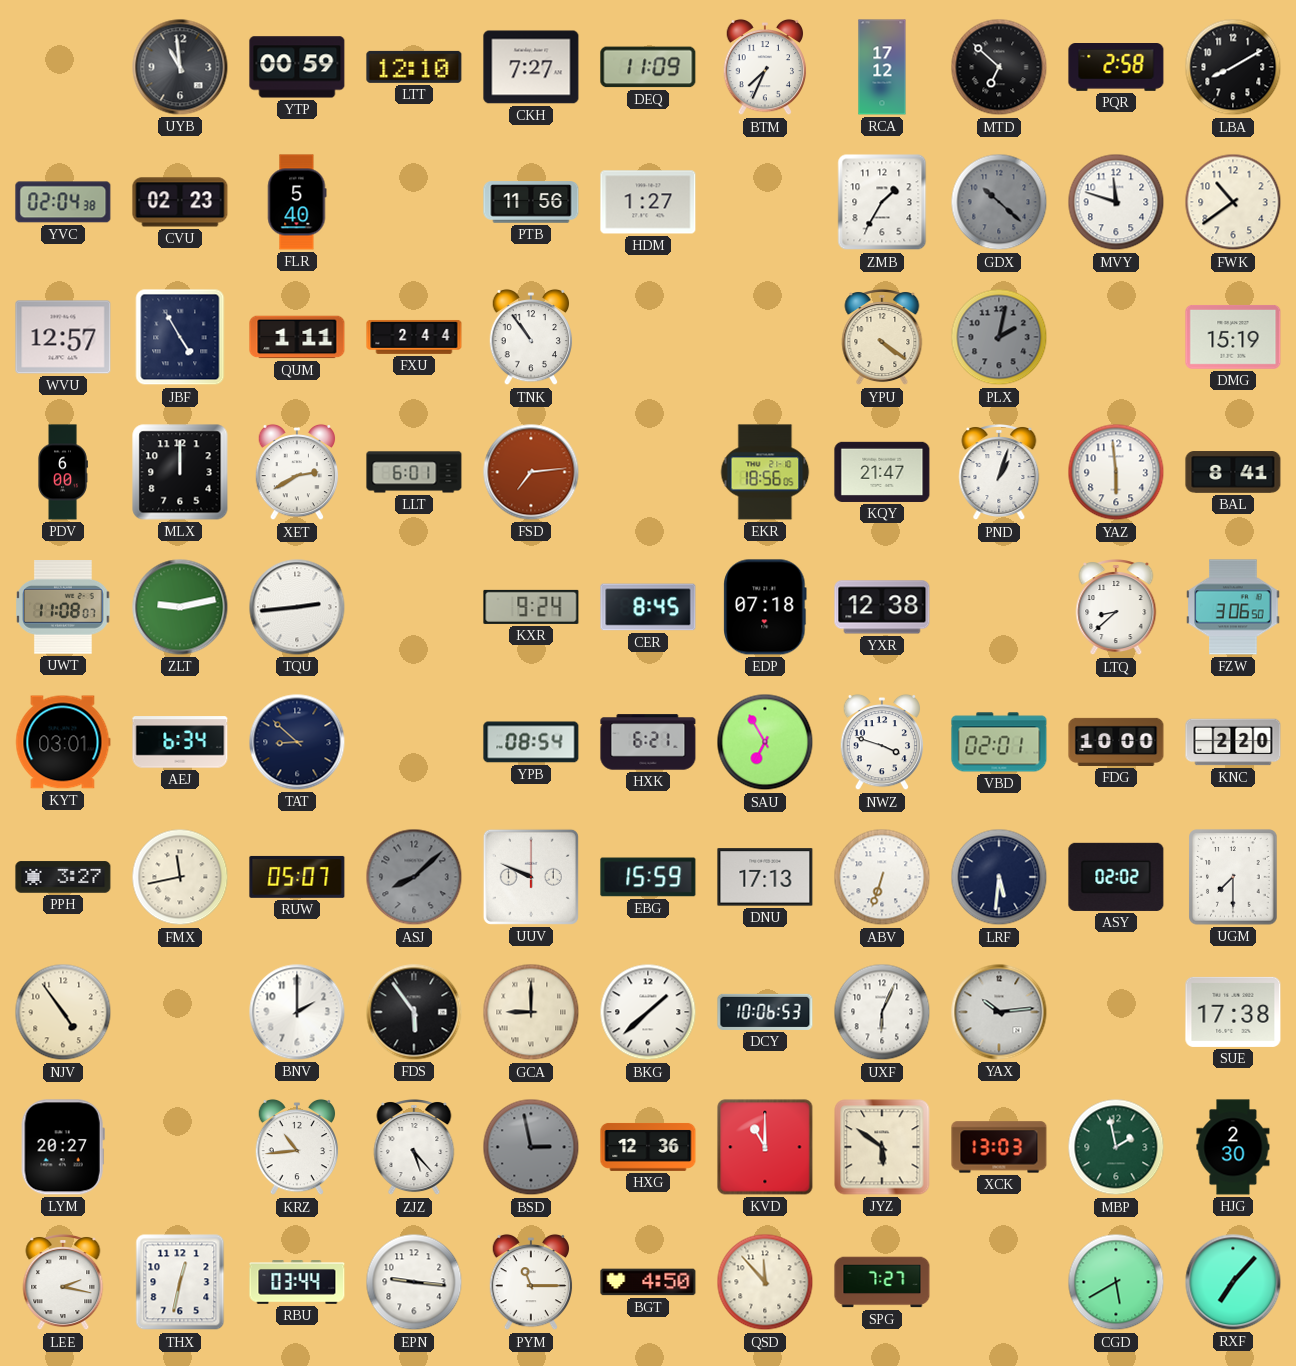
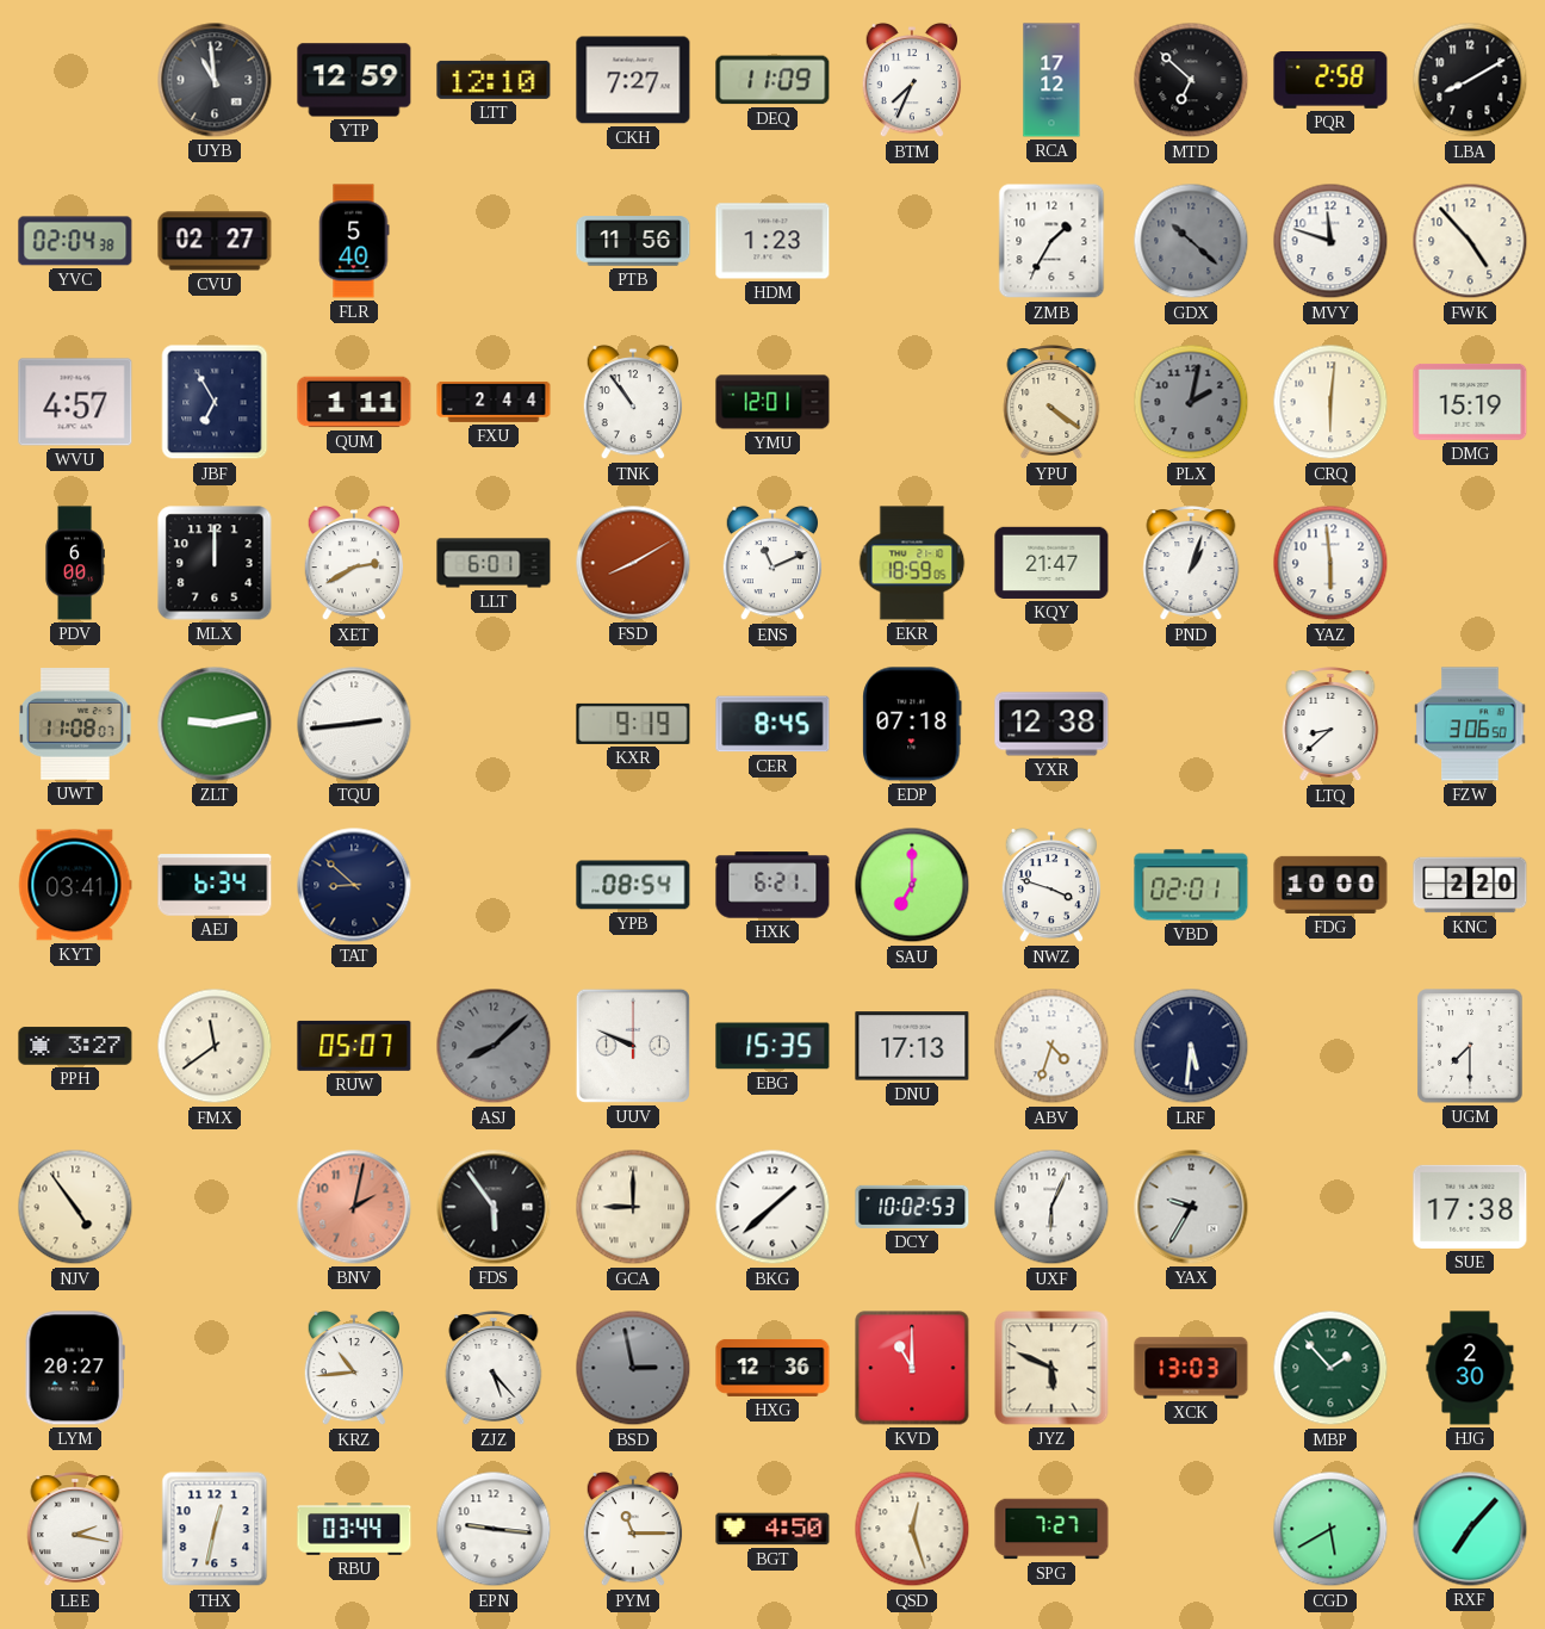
YTP: 00:59 -> 12:59
CVU: 02:23 -> 02:27
HDM: 1:27 -> 1:23
FWK: 10:39 -> 4:53
WVU: 12:57 -> 4:57
JBF: 4:55 -> 6:55
YMU: none -> 12:01
CRQ: none -> 6:01
FSD: 7:14 -> 8:10
ENS: none -> 11:11
EKR: 18:56 -> 18:59
BAL: 8:41 -> none
KXR: 9:24 -> 9:19
KYT: 03:01 -> 03:41
SAU: 6:55 -> 7:00
FMX: 11:43 -> 11:39
EBG: 15:59 -> 15:35
ABV: 6:33 -> 4:33
ASY: 02:02 -> none
BNV: 2:00 -> 2:02
BNV dial: white -> salmon
DCY: 10:06 -> 10:02
YAX: 10:14 -> 9:35
JYZ: 5:51 -> 5:49
MBP: 1:58 -> 1:53
QSD: 11:53 -> 12:27
